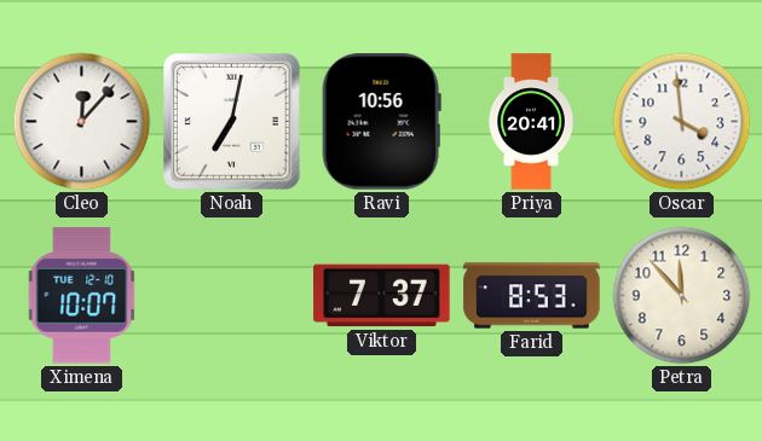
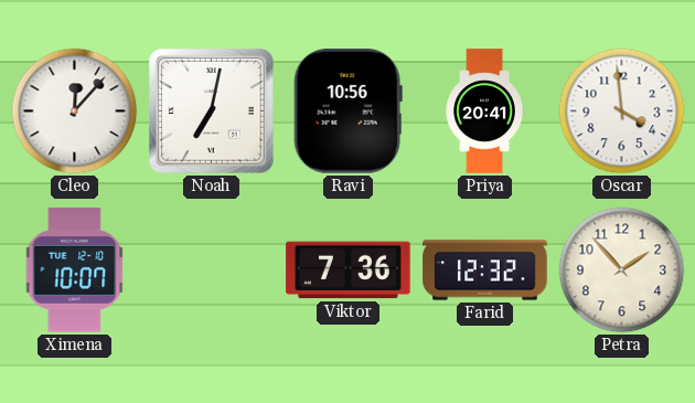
Viktor: 7:37 -> 7:36
Farid: 8:53 -> 12:32
Petra: 11:53 -> 1:53
